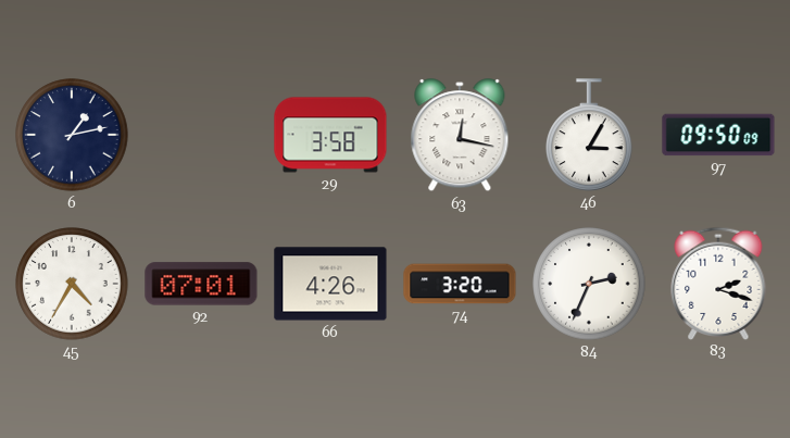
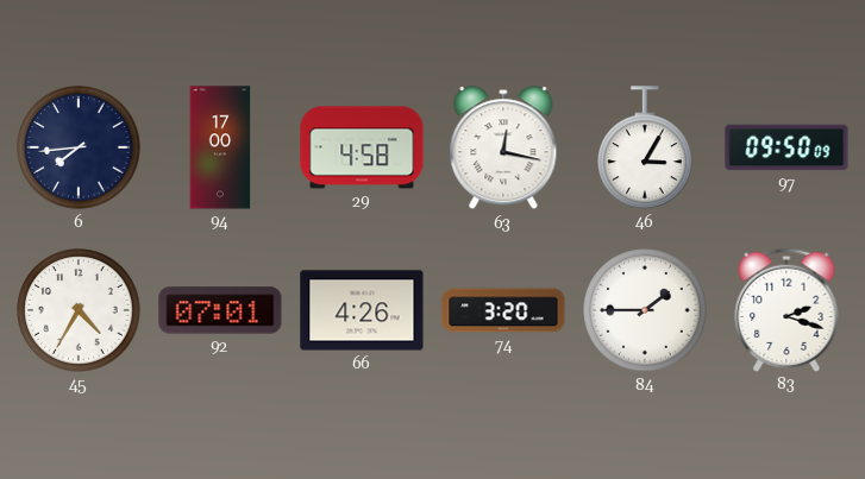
6: 1:13 -> 7:44
94: none -> 17:00
29: 3:58 -> 4:58
84: 2:34 -> 1:45
